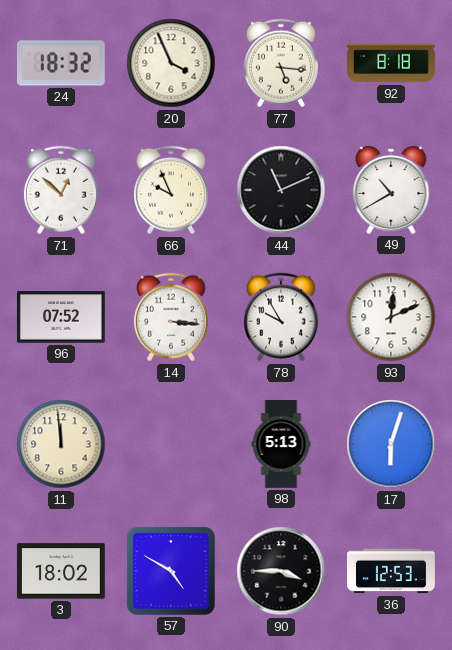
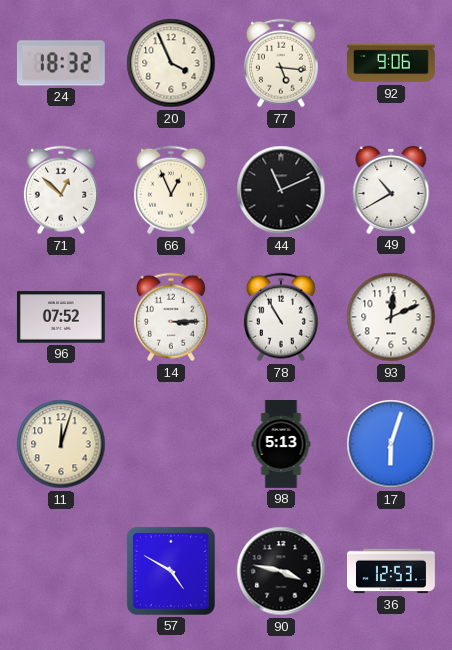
92: 8:18 -> 9:06
66: 9:56 -> 12:56
14: 3:16 -> 3:15
78: 9:55 -> 10:55
11: 11:59 -> 12:03
3: 18:02 -> none
90: 3:45 -> 3:47
